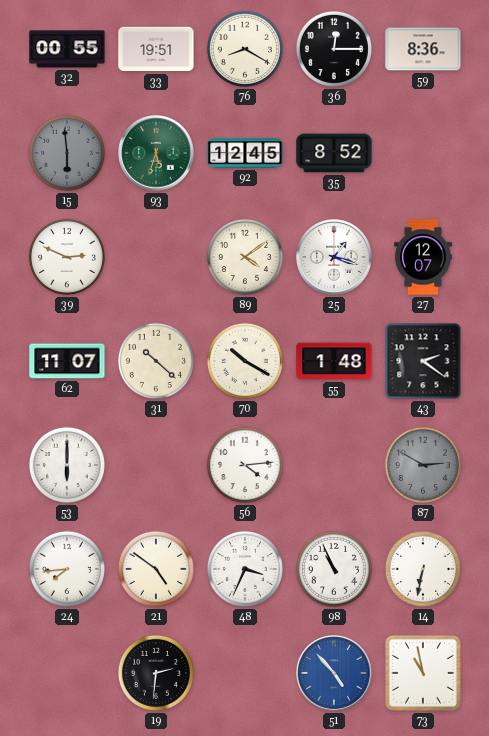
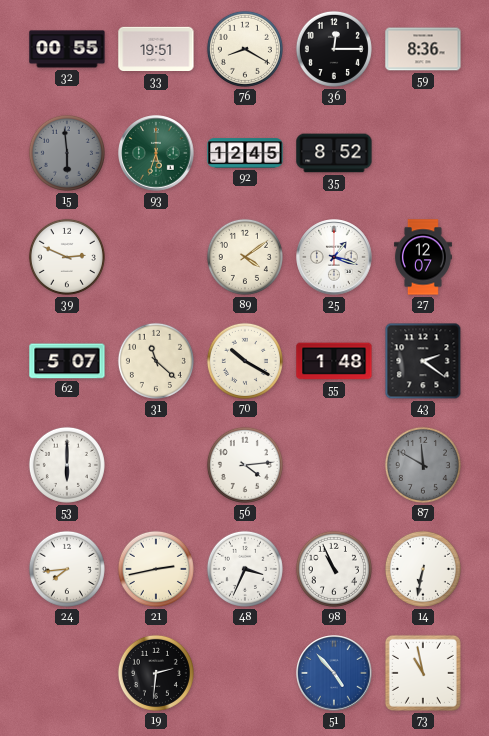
62: 11:07 -> 5:07
31: 10:22 -> 11:22
87: 2:50 -> 11:50
21: 4:51 -> 2:43
